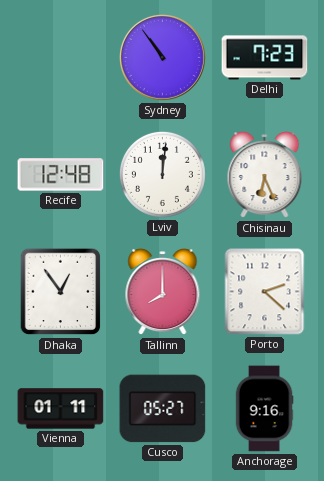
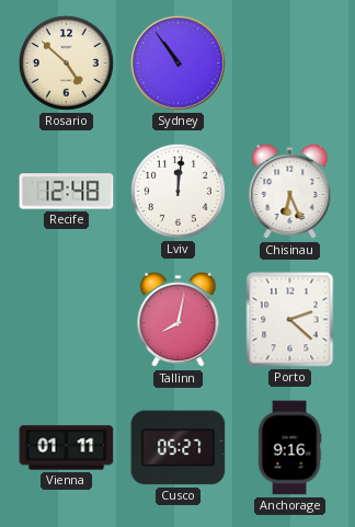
Rosario: none -> 4:52
Delhi: 7:23 -> none
Dhaka: 12:54 -> none
Tallinn: 8:00 -> 8:02
